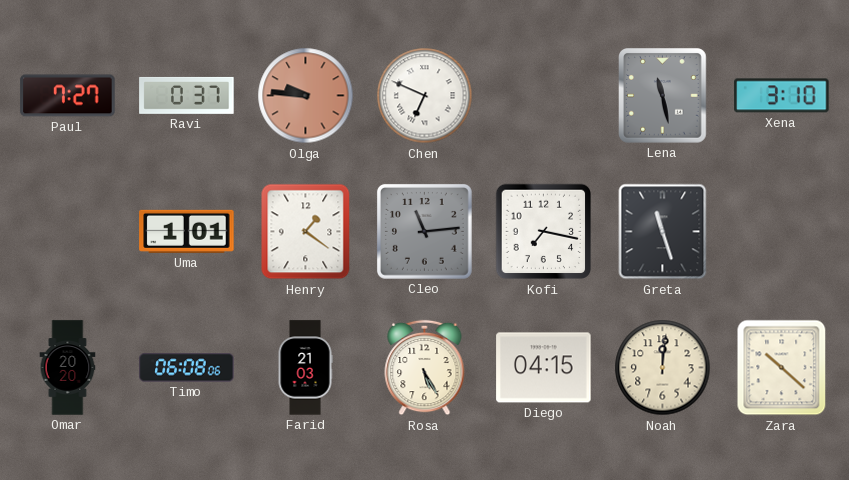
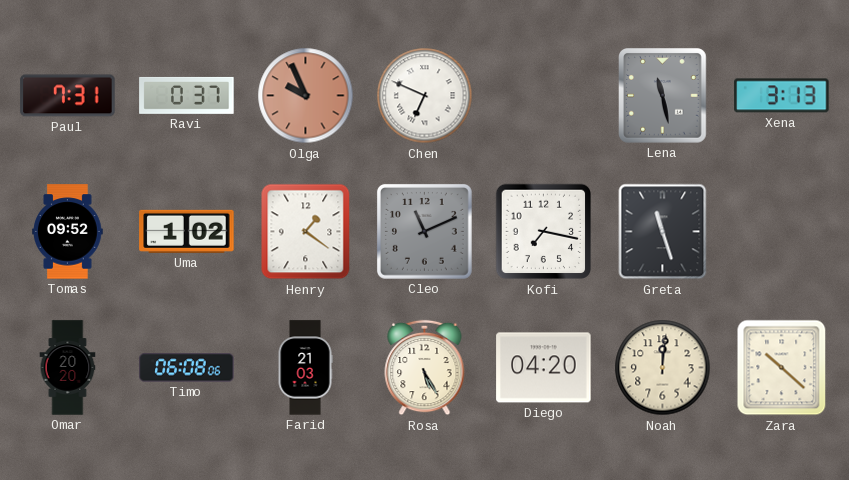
Paul: 7:27 -> 7:31
Olga: 9:46 -> 9:56
Xena: 3:10 -> 3:13
Tomas: none -> 09:52
Uma: 1:01 -> 1:02
Cleo: 11:14 -> 11:11
Diego: 04:15 -> 04:20
